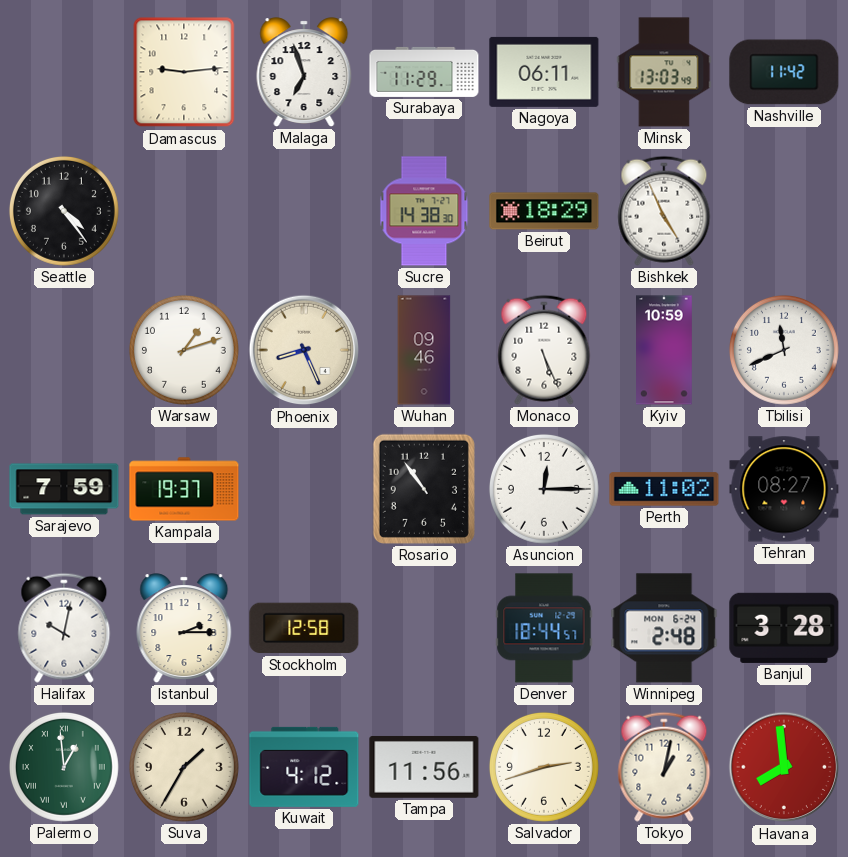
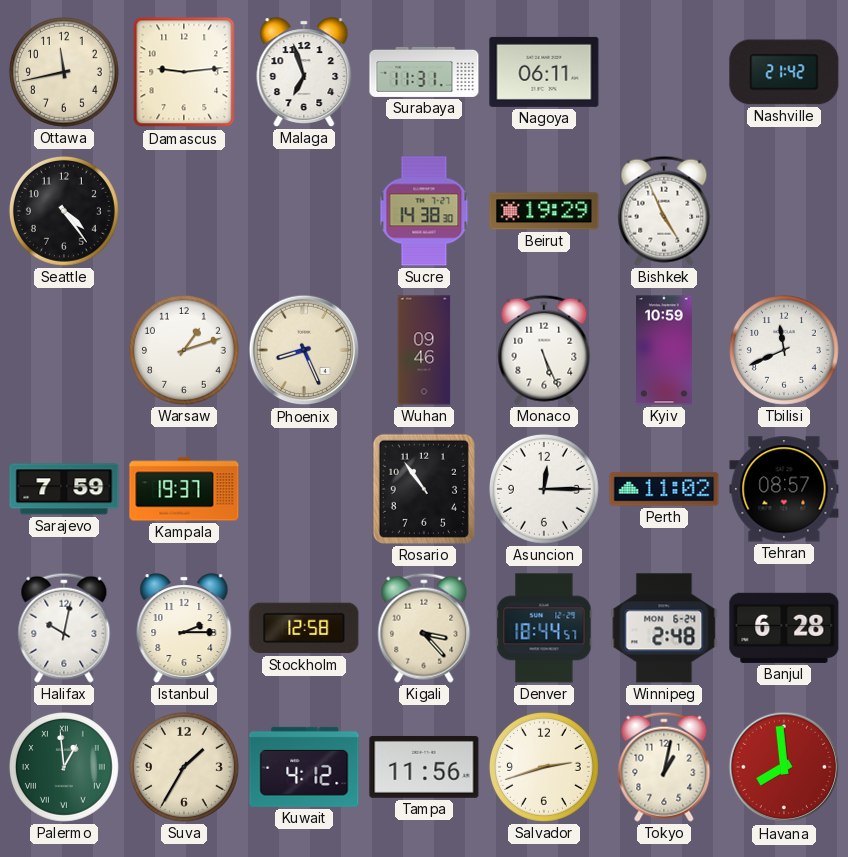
Ottawa: none -> 11:43
Surabaya: 11:29 -> 11:31
Minsk: 13:03 -> none
Nashville: 11:42 -> 21:42
Beirut: 18:29 -> 19:29
Tehran: 08:27 -> 08:57
Kigali: none -> 3:23
Banjul: 3:28 -> 6:28
